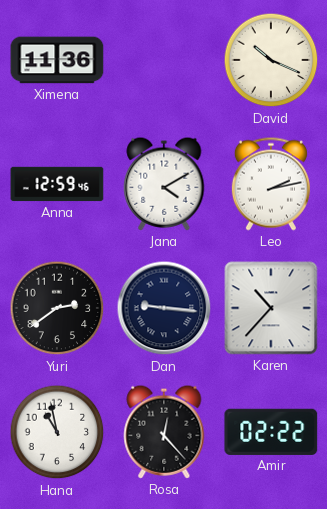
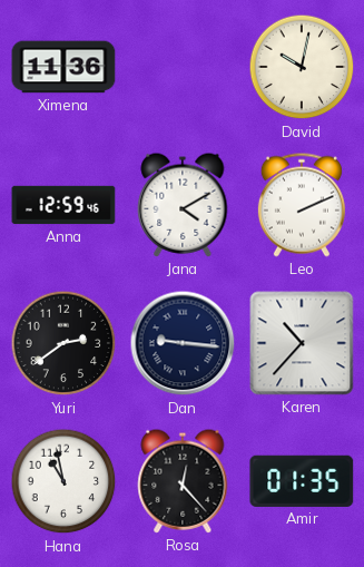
David: 10:19 -> 10:02
Leo: 2:13 -> 2:11
Amir: 02:22 -> 01:35
